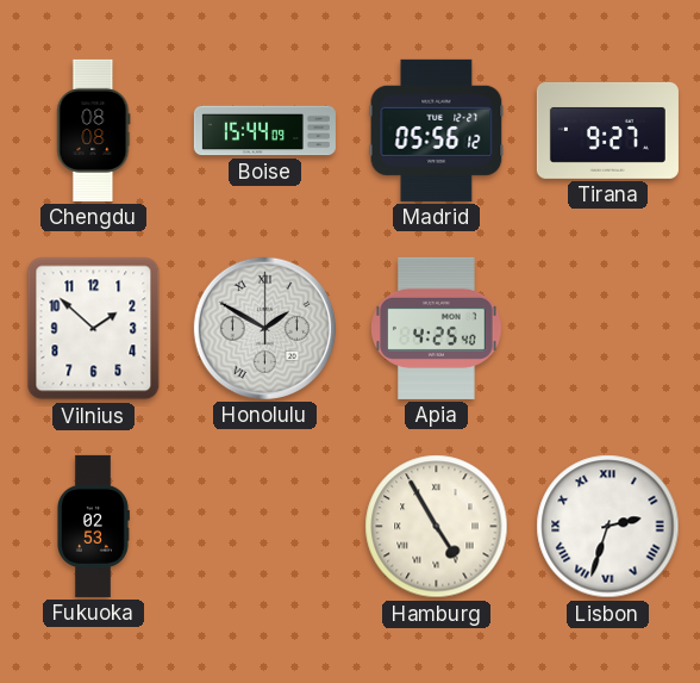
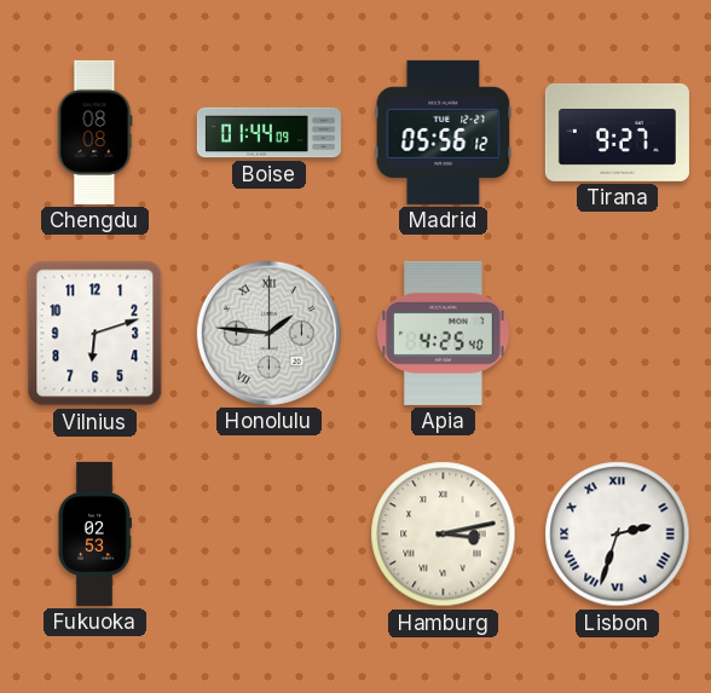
Boise: 15:44 -> 01:44
Vilnius: 1:52 -> 6:12
Honolulu: 1:50 -> 1:46
Hamburg: 4:55 -> 3:13
